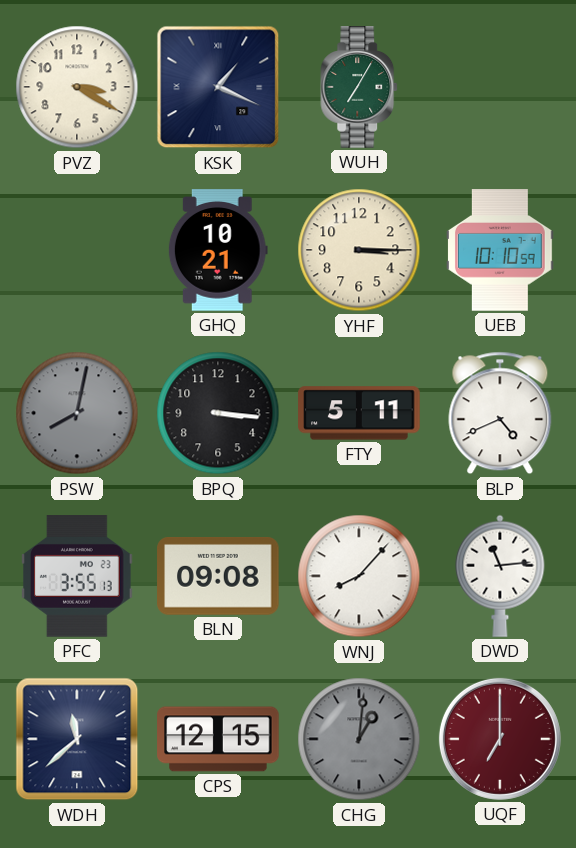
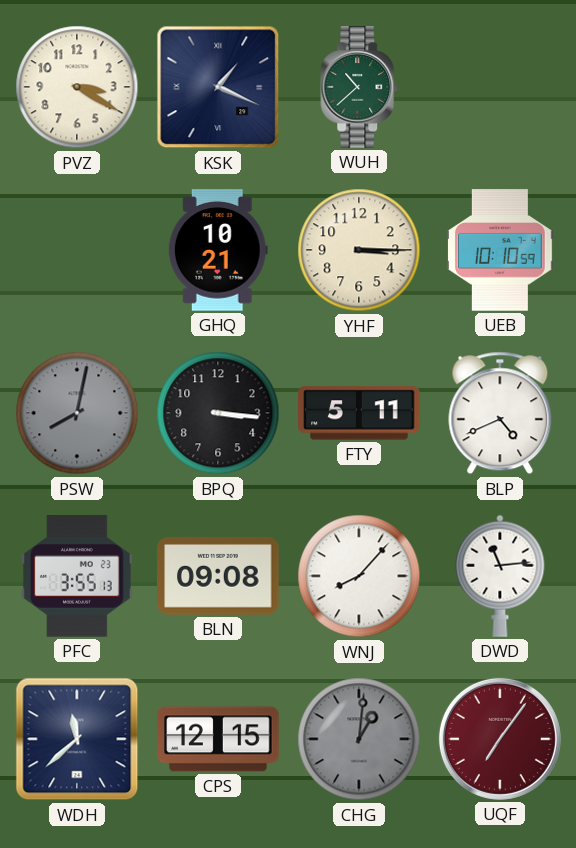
WUH: 7:05 -> 10:38
UQF: 7:00 -> 7:06
